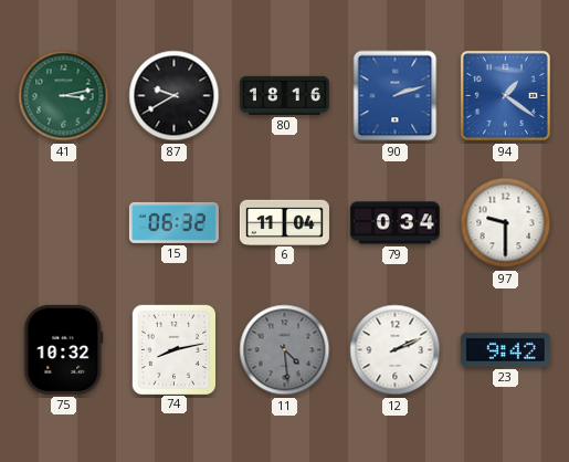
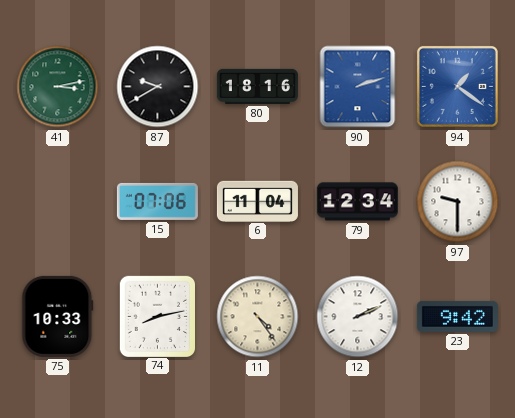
15: 06:32 -> 07:06
79: 0:34 -> 12:34
75: 10:32 -> 10:33
11: 4:29 -> 4:24
11 dial: grey -> cream
